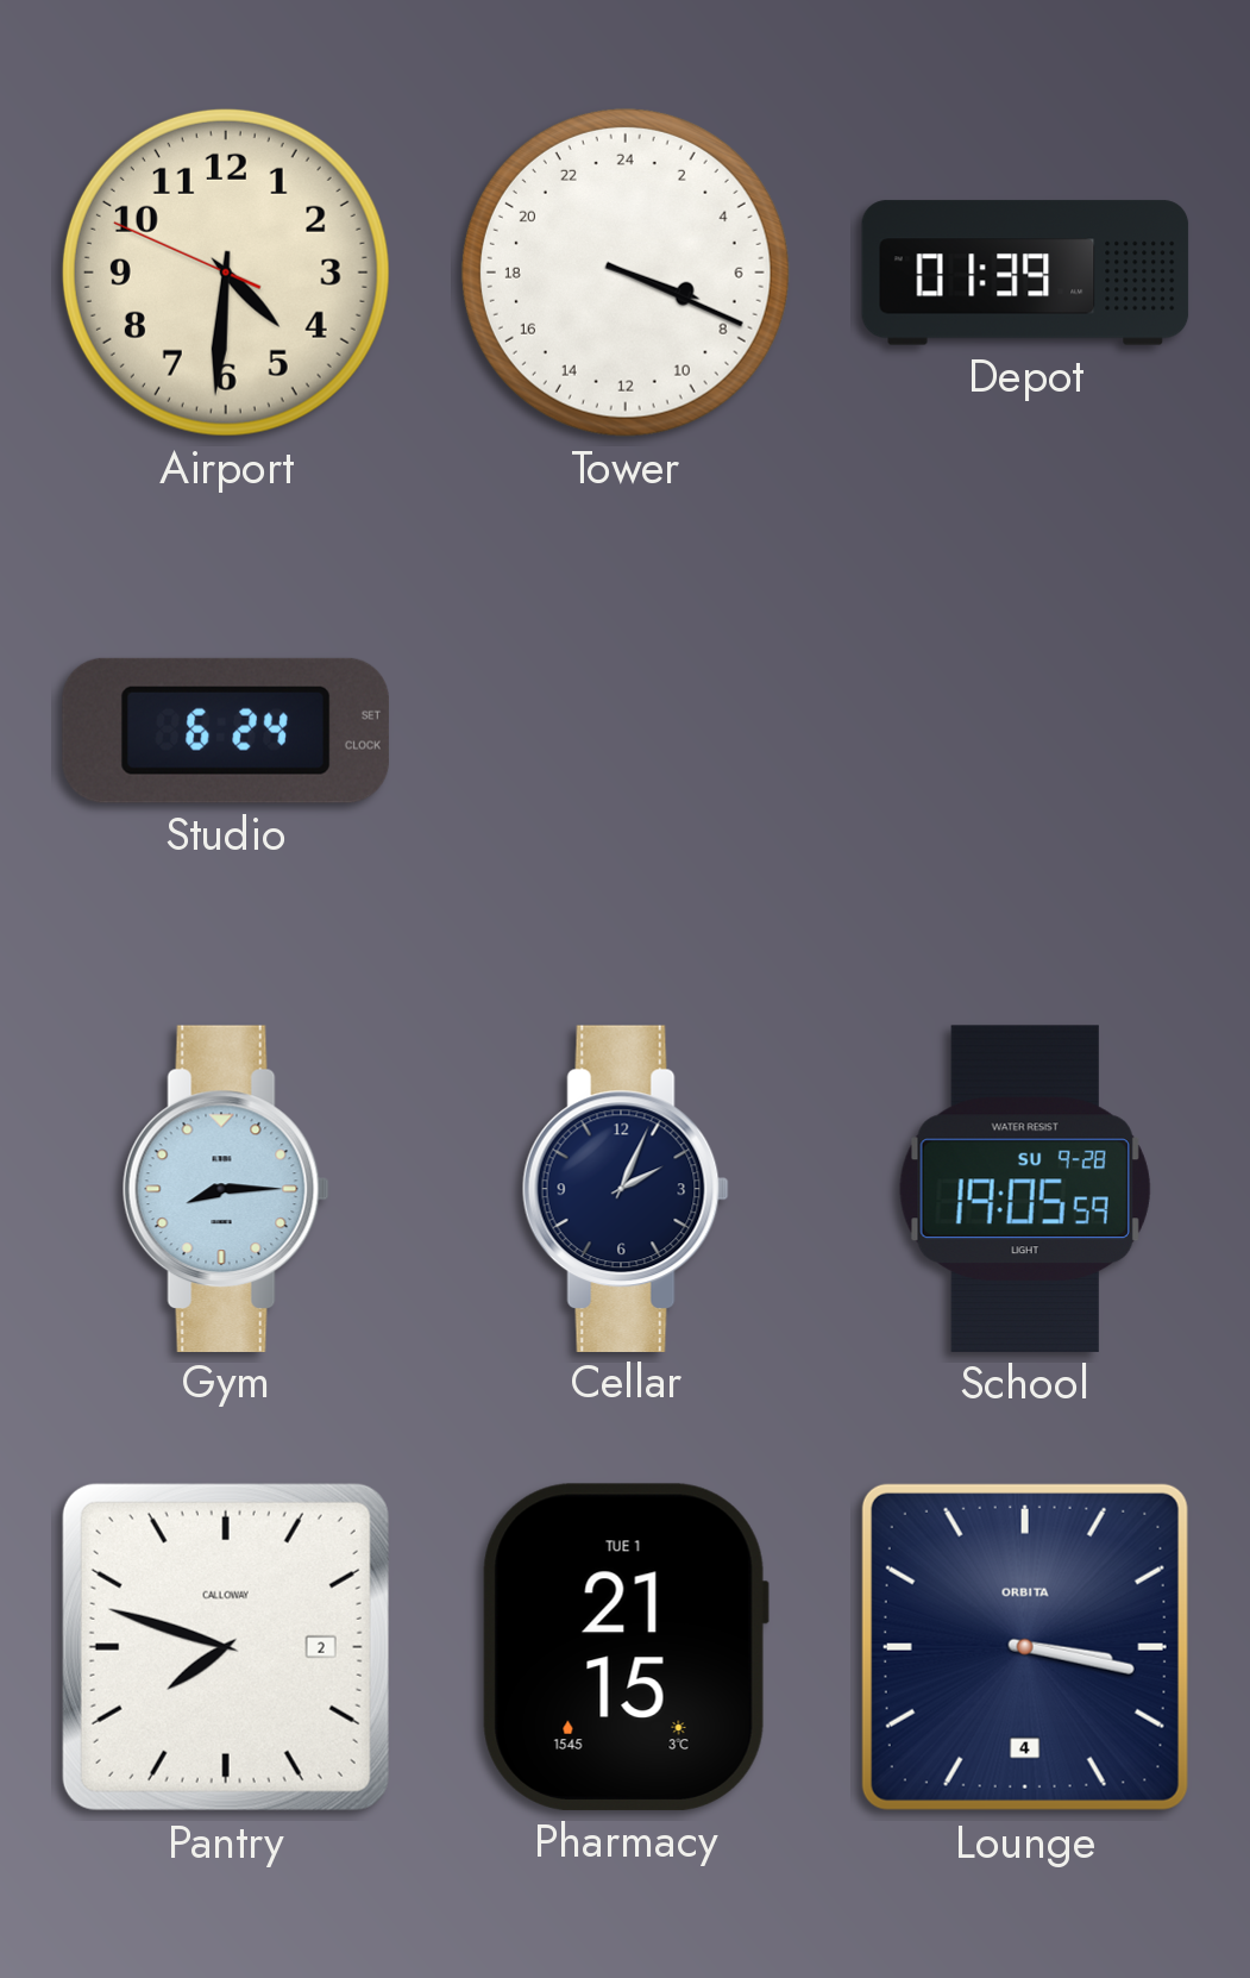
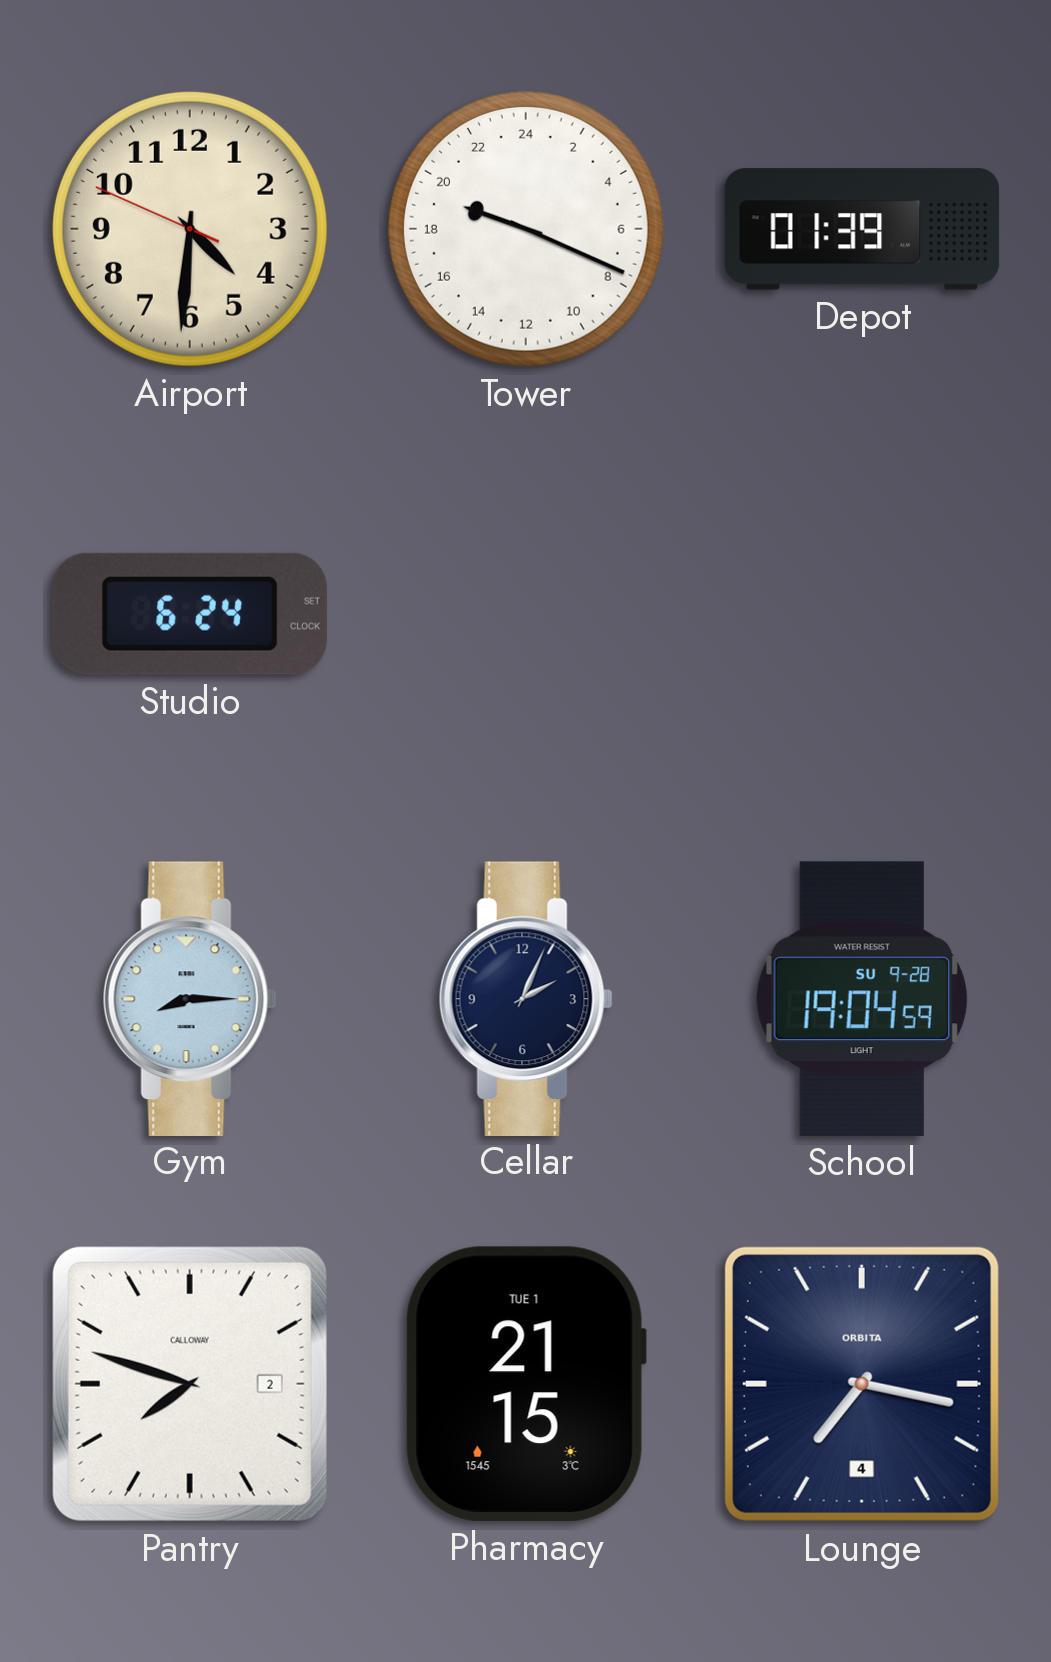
Tower: 7:19 -> 19:19
School: 19:05 -> 19:04
Lounge: 3:17 -> 7:17
